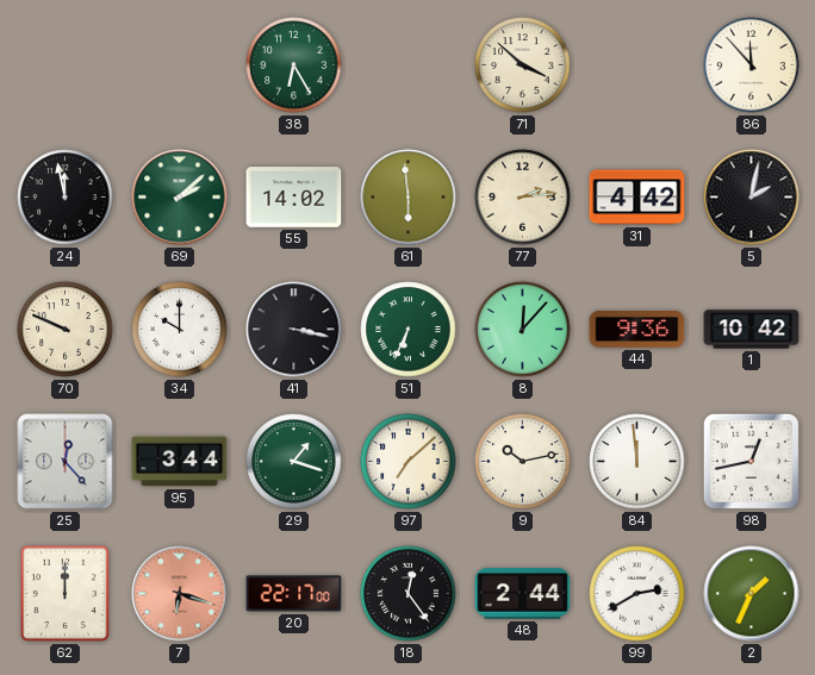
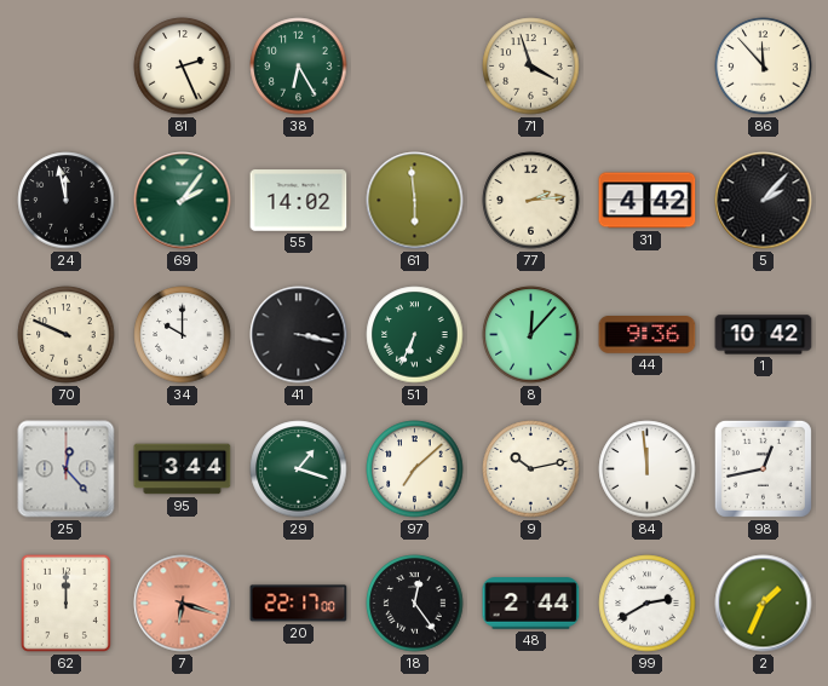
81: none -> 2:26
71: 3:52 -> 3:57
69: 2:08 -> 2:06
5: 2:02 -> 2:07
